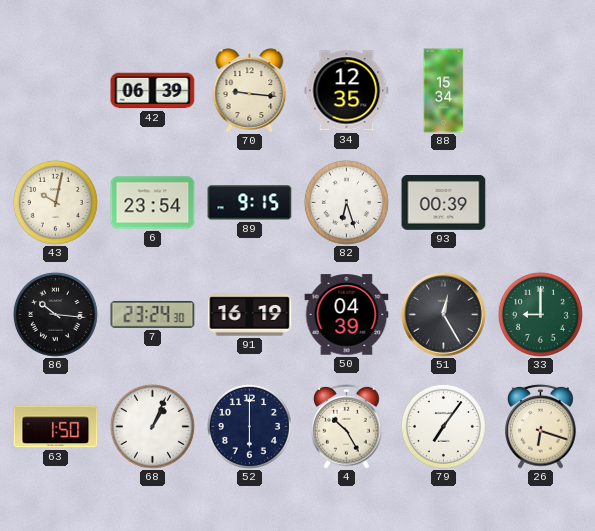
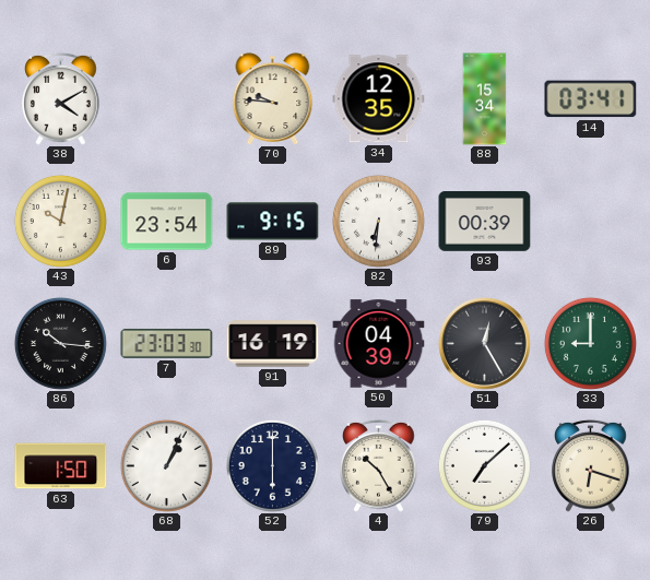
38: none -> 4:10
42: 06:39 -> none
70: 9:16 -> 9:46
14: none -> 03:41
82: 6:27 -> 6:31
7: 23:24 -> 23:03
79: 7:06 -> 7:08
